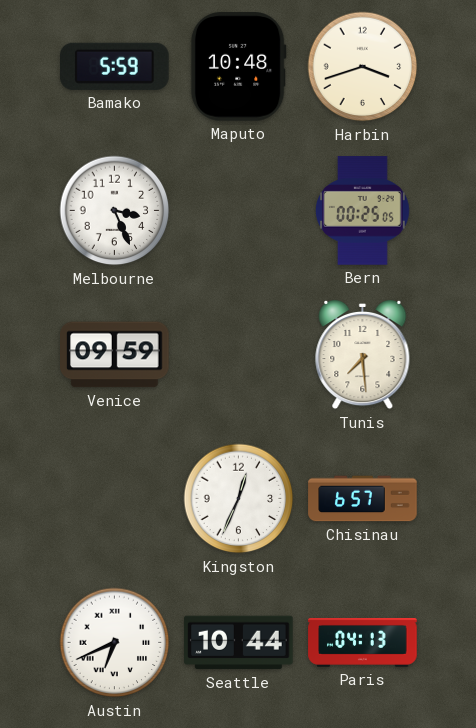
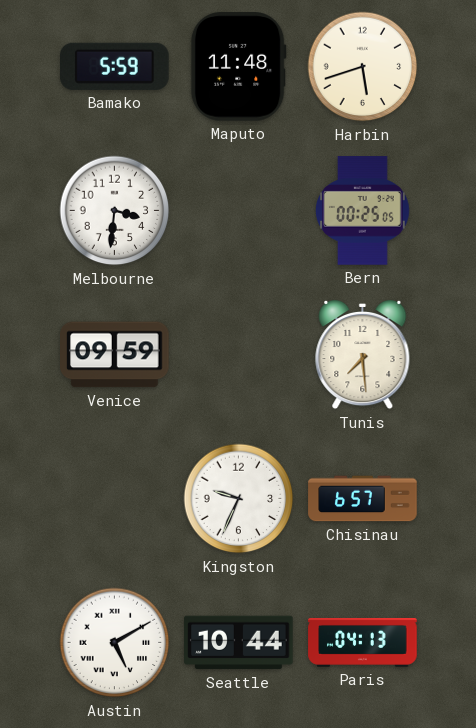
Maputo: 10:48 -> 11:48
Harbin: 3:42 -> 5:42
Melbourne: 3:26 -> 3:31
Kingston: 12:34 -> 9:34
Austin: 6:41 -> 5:10
